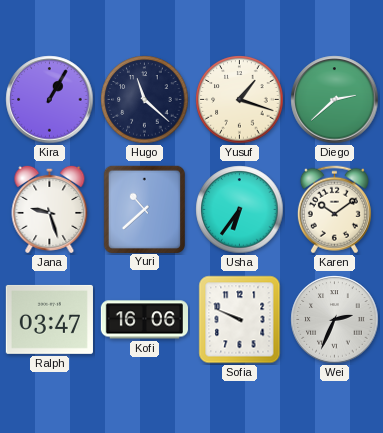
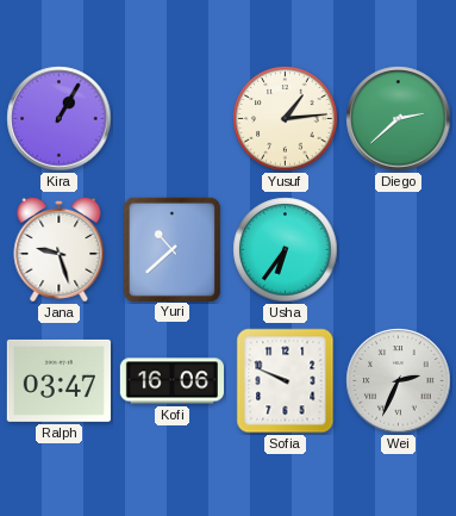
Hugo: 11:22 -> none
Yusuf: 1:18 -> 1:14
Karen: 10:09 -> none
